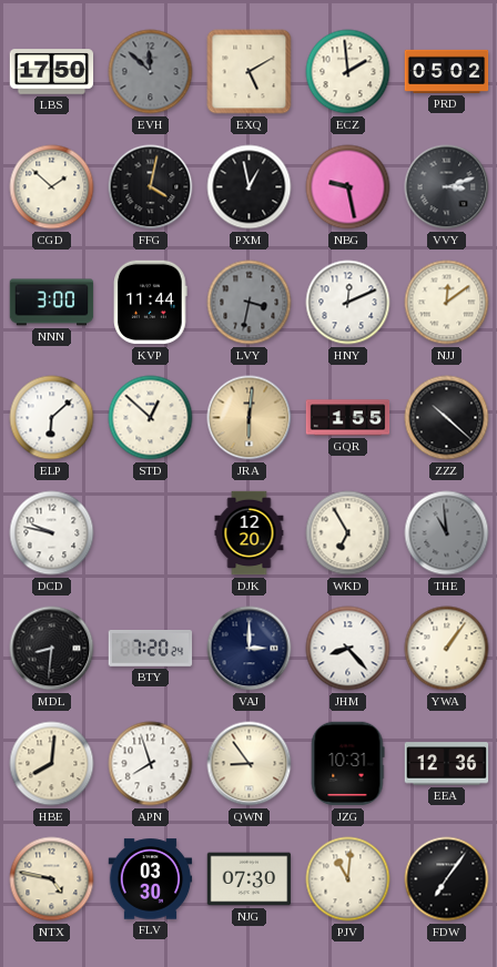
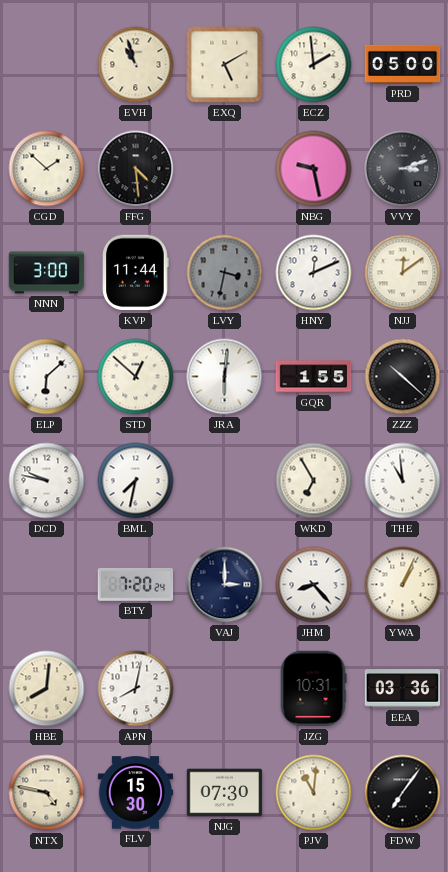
LBS: 17:50 -> none
EVH: 11:52 -> 10:57
EVH dial: grey -> cream
PRD: 05:02 -> 05:00
FFG: 4:02 -> 4:29
PXM: 12:58 -> none
JRA dial: champagne -> white
BML: none -> 7:32
DJK: 12:20 -> none
THE dial: grey -> white
MDL: 8:31 -> none
YWA: 1:06 -> 1:04
APN: 7:57 -> 8:02
QWN: 8:54 -> none
EEA: 12:36 -> 03:36
FLV: 03:30 -> 15:30
